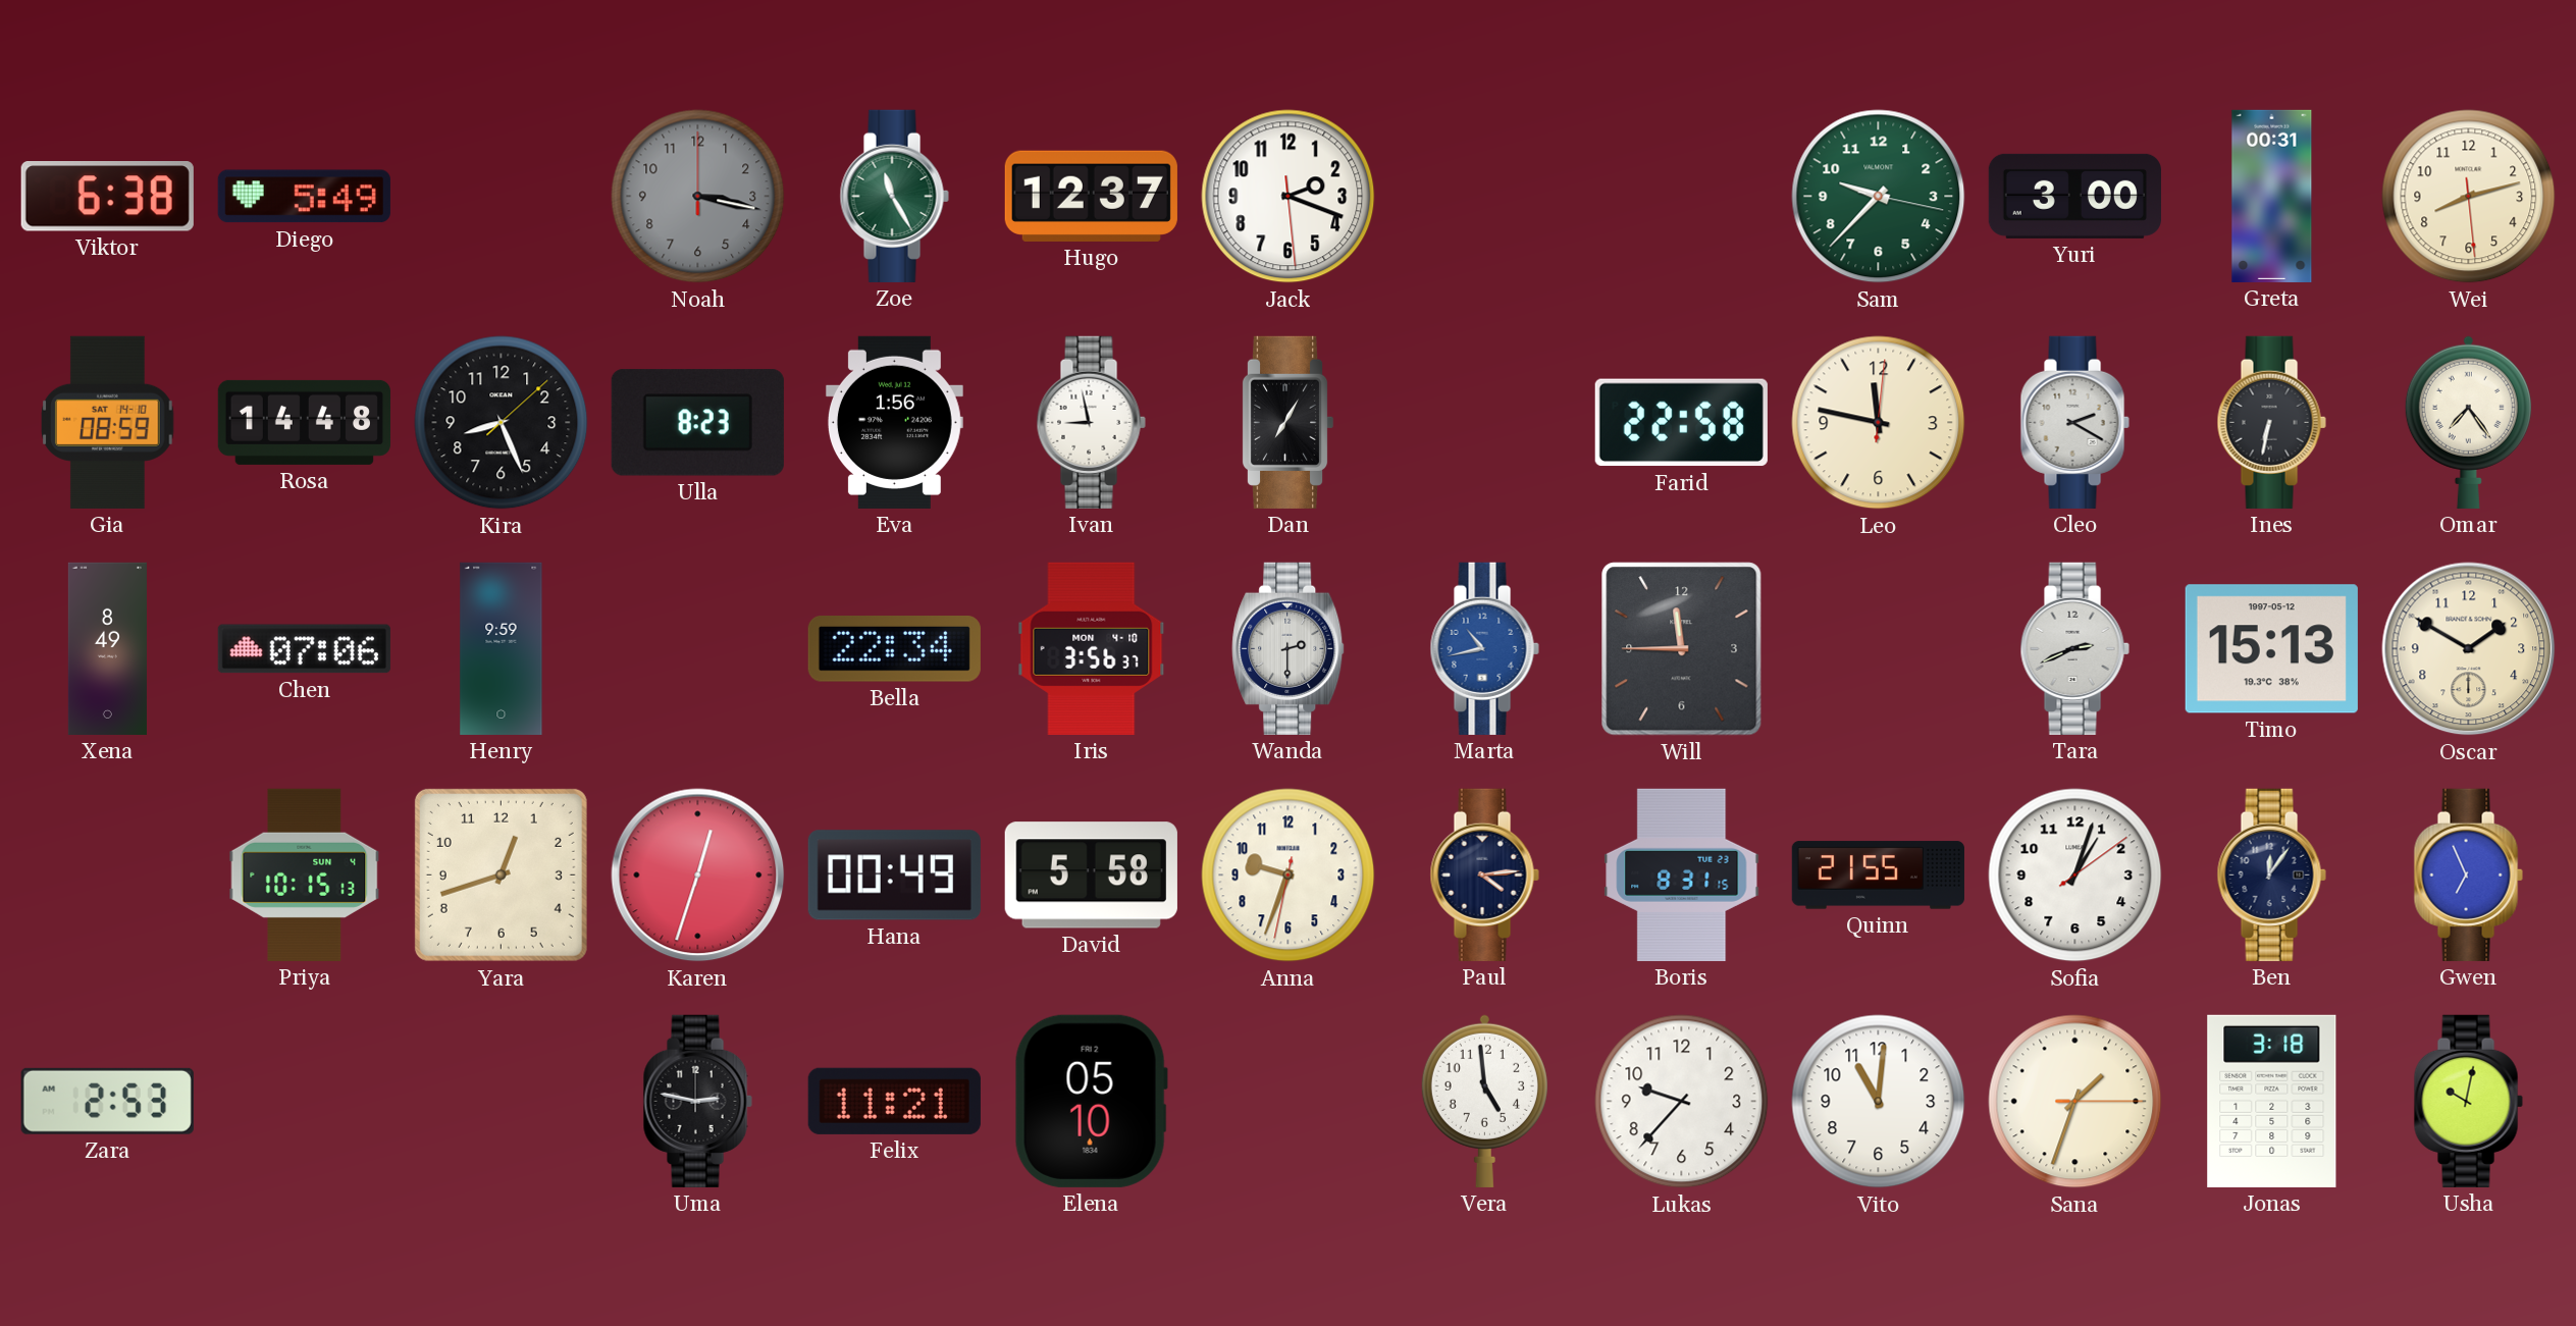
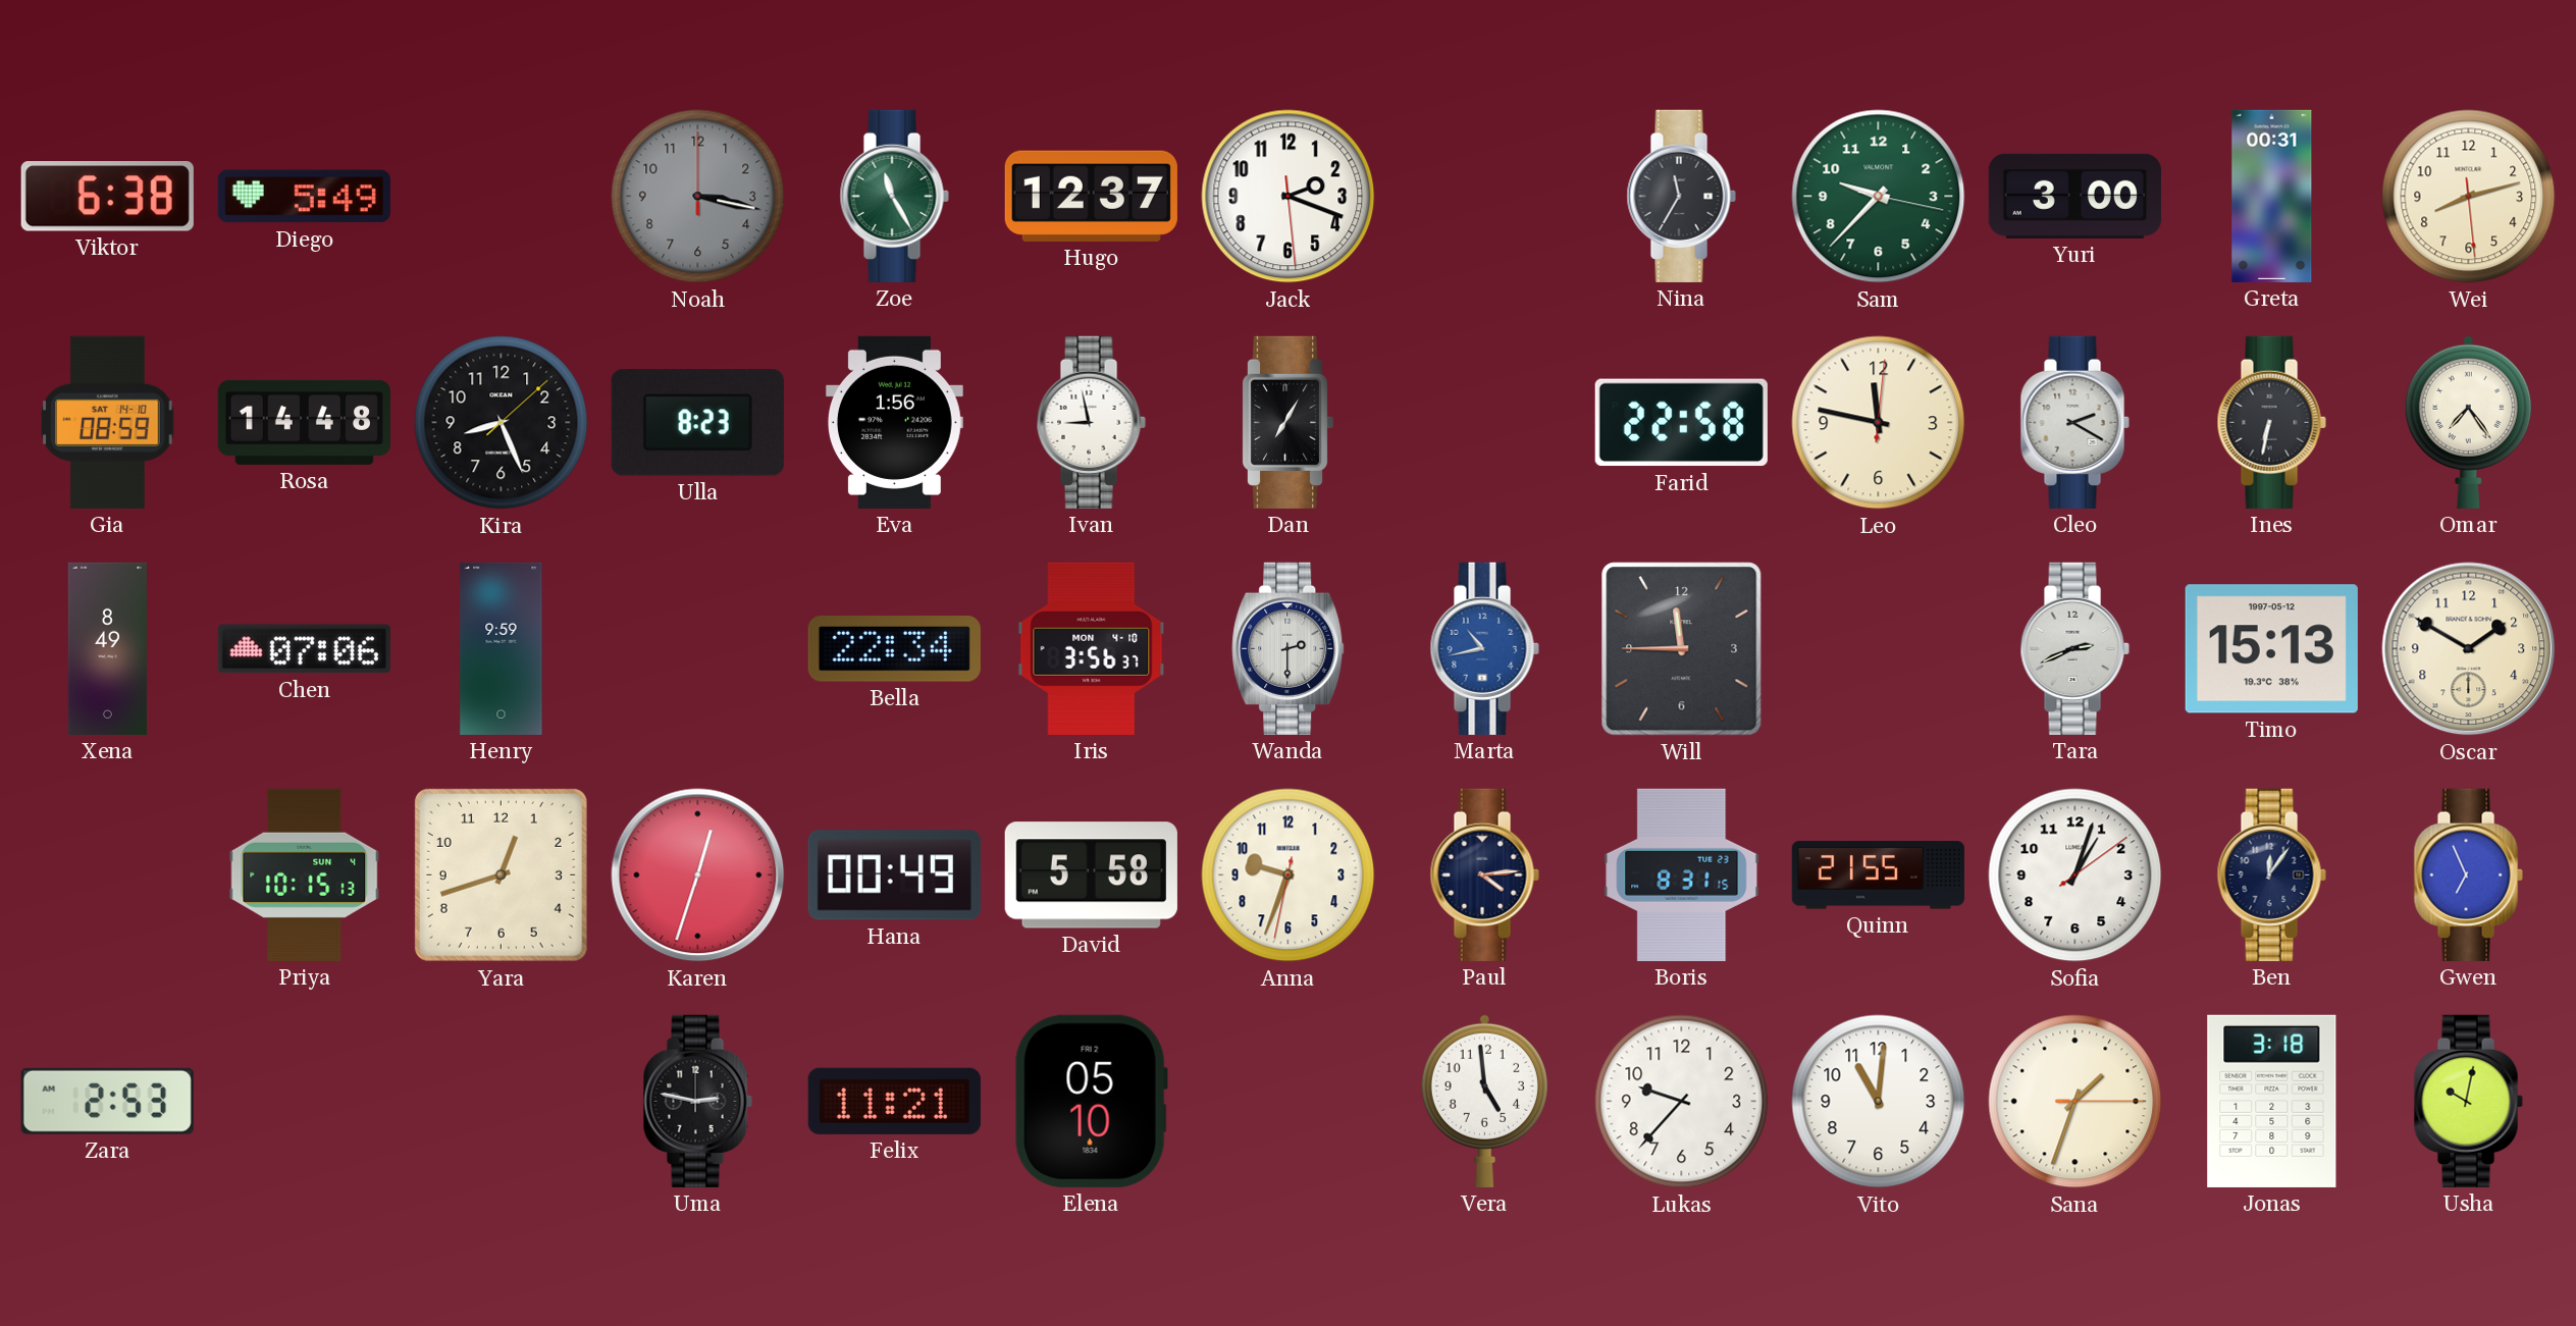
Nina: none -> 11:35
